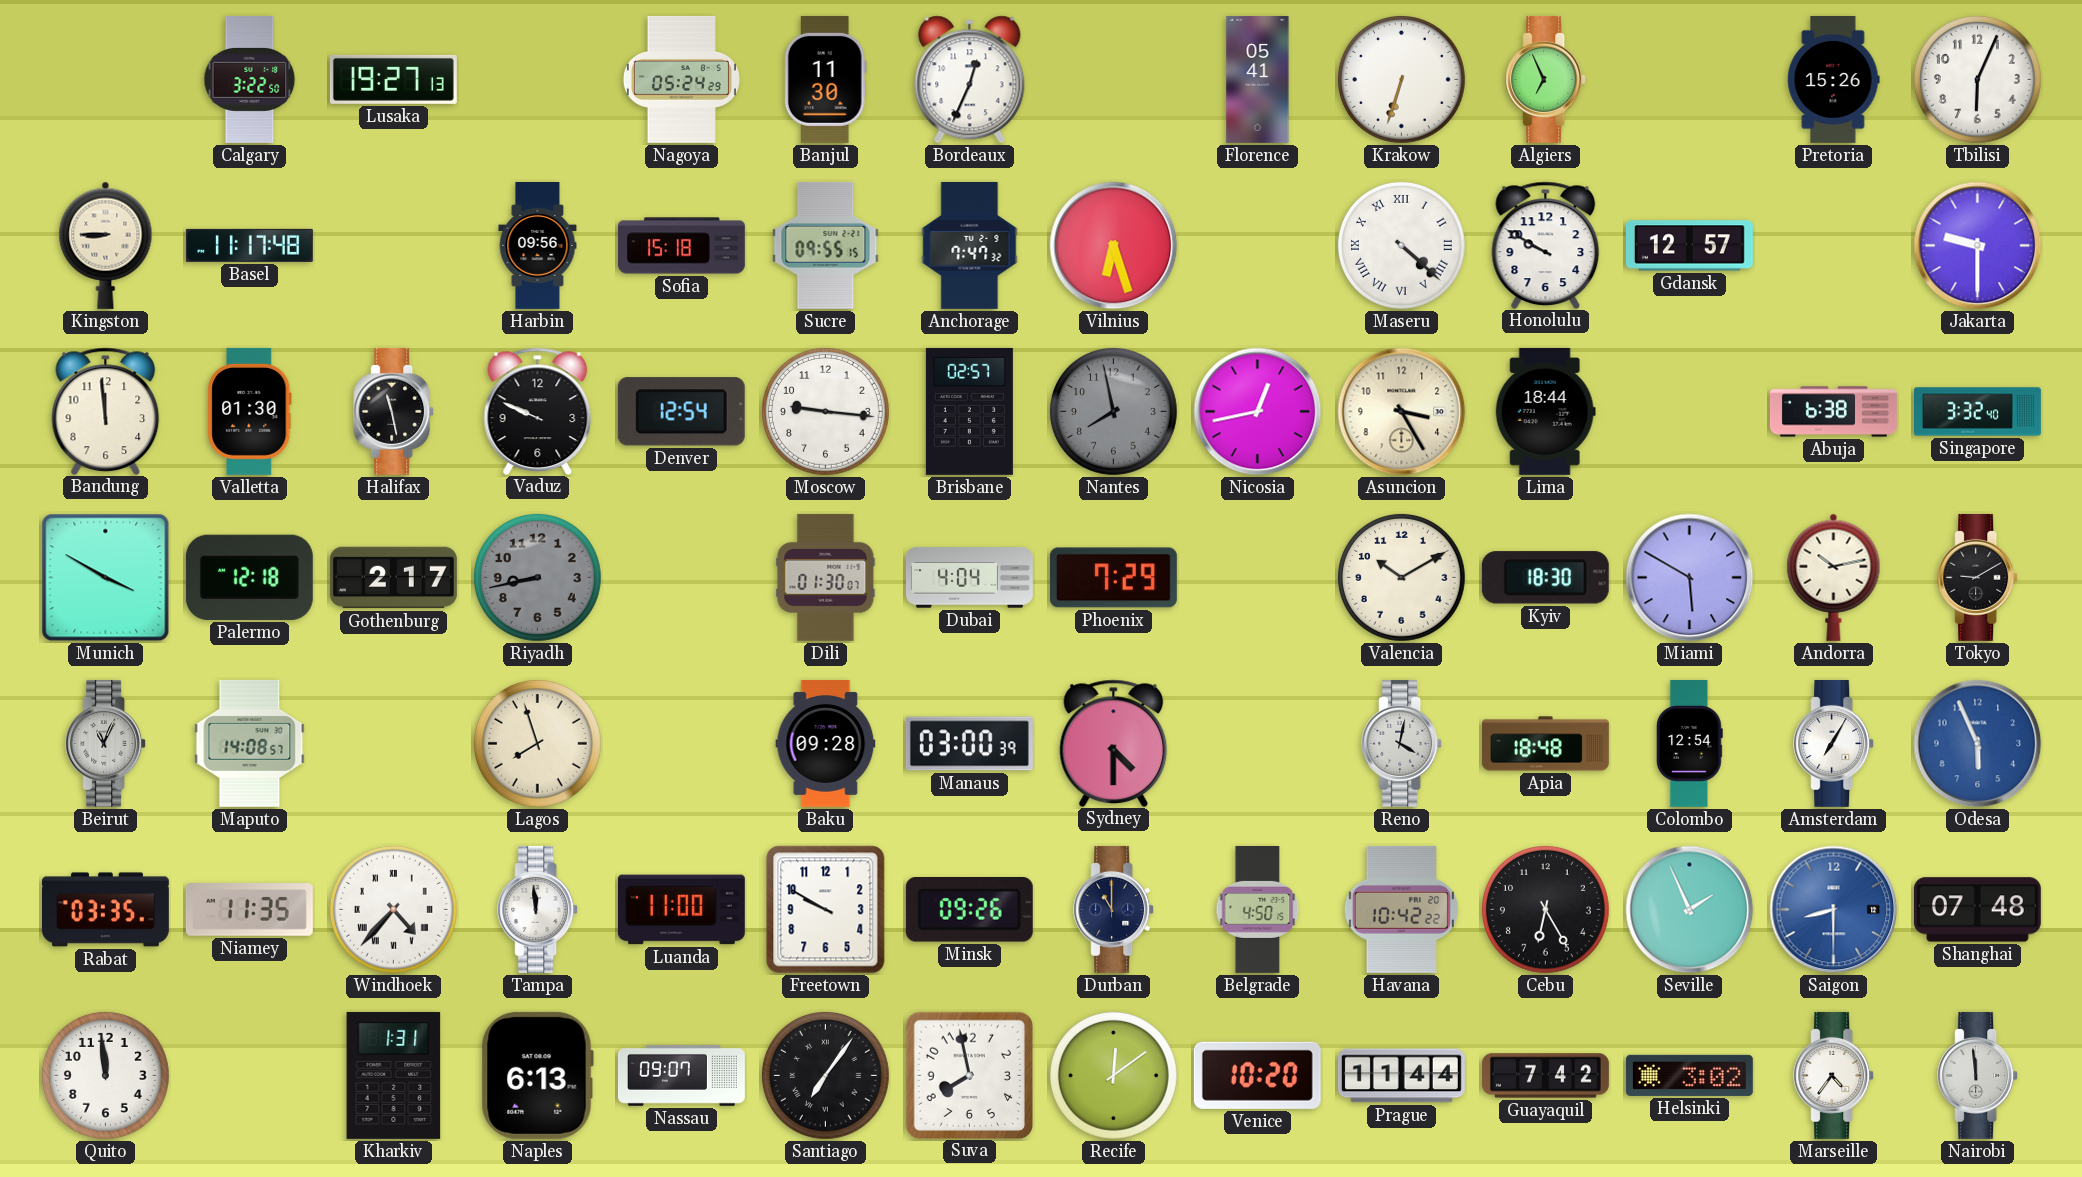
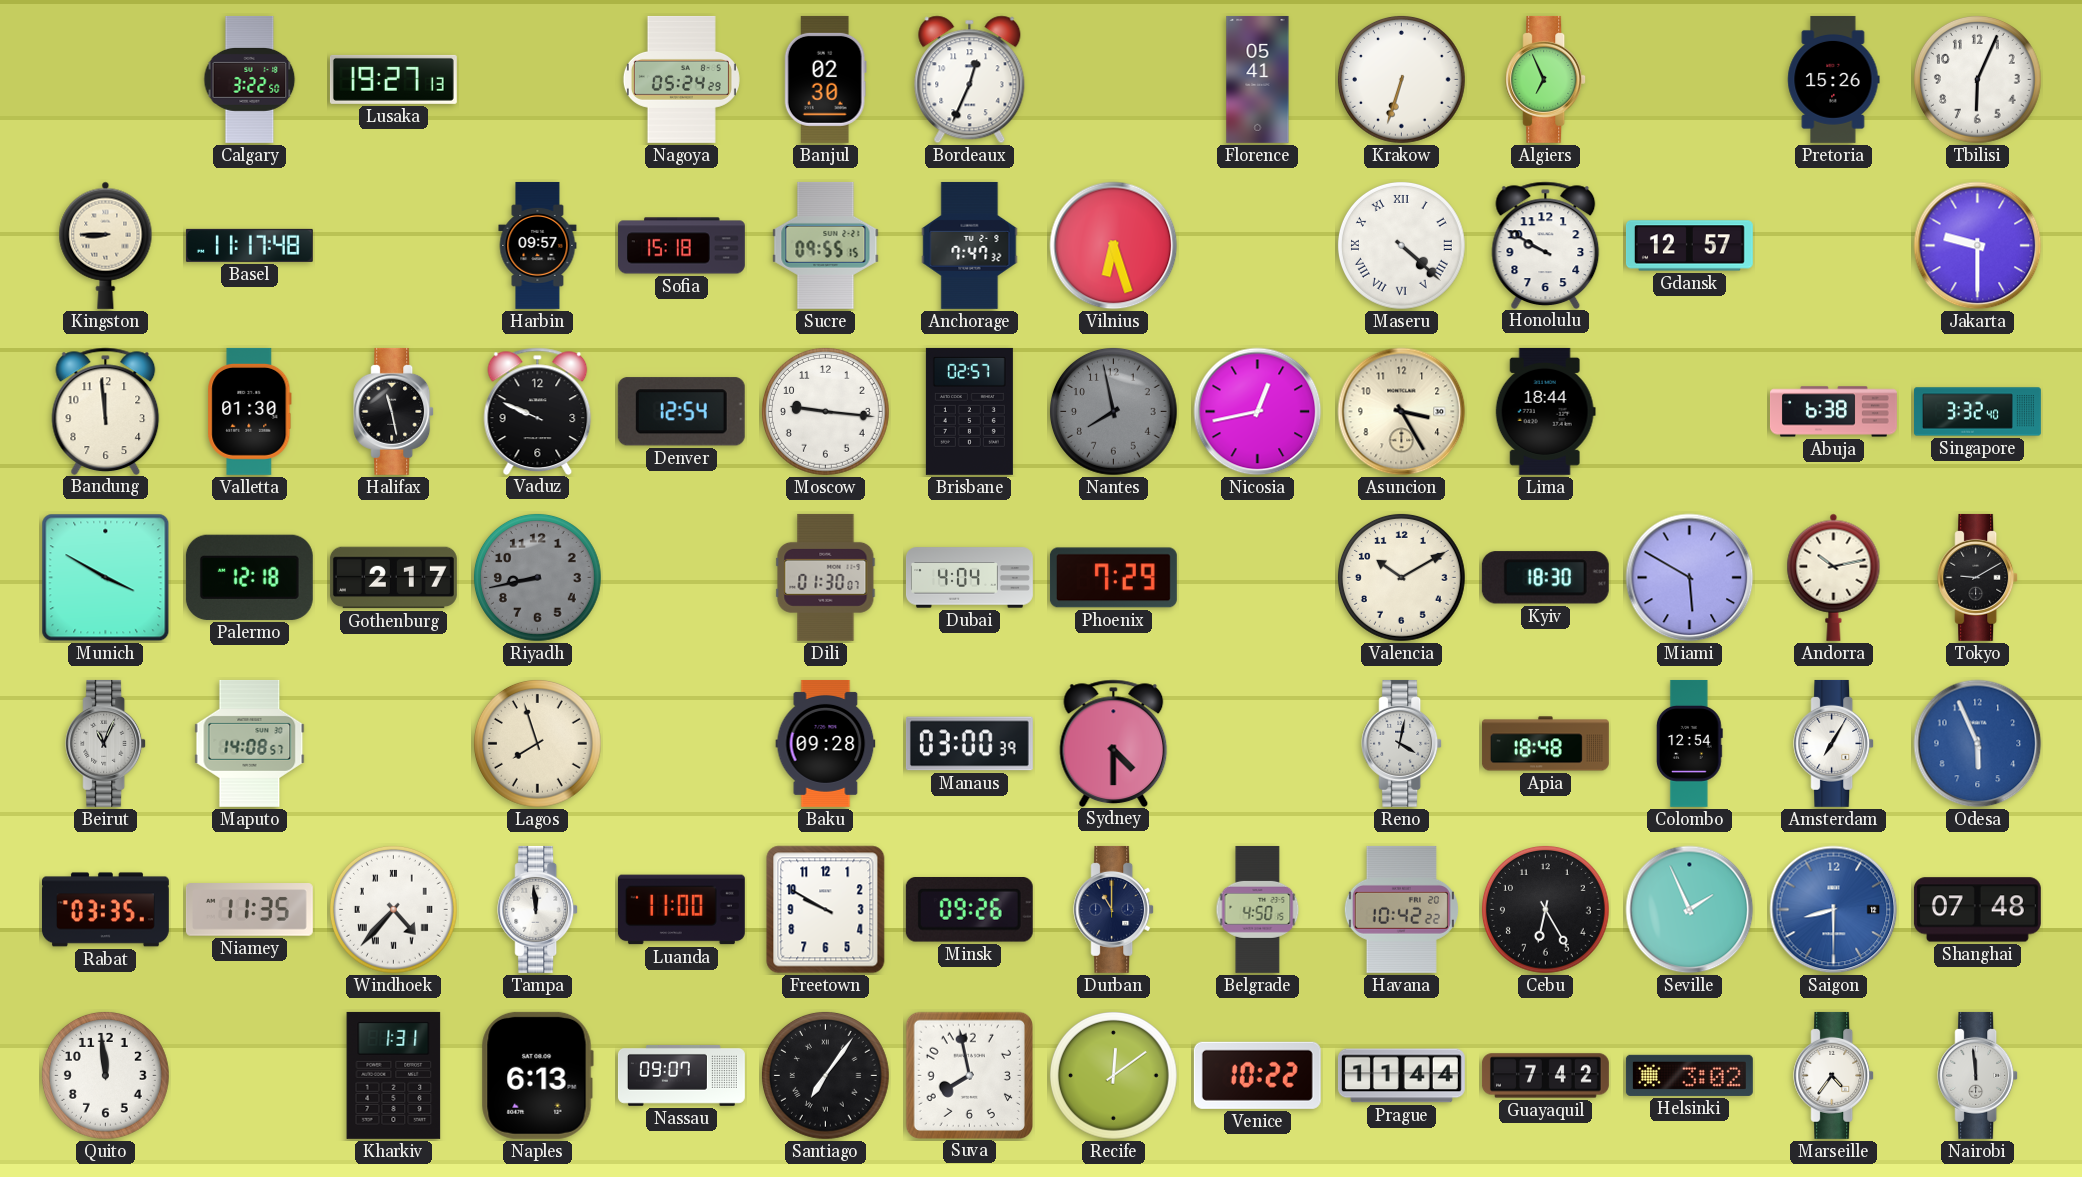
Banjul: 11:30 -> 02:30
Harbin: 09:56 -> 09:57
Venice: 10:20 -> 10:22
